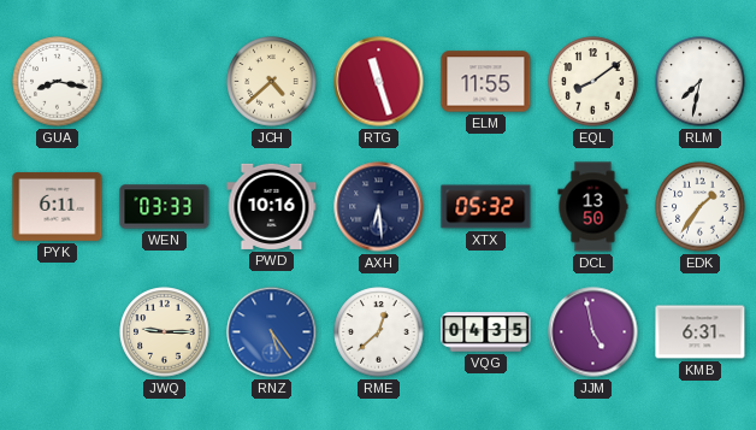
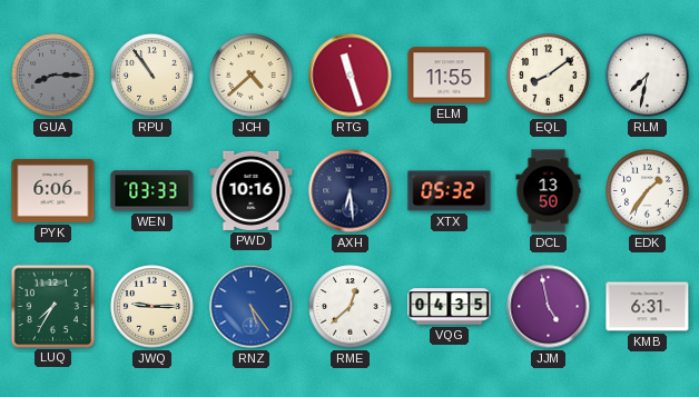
GUA: 8:17 -> 8:15
GUA dial: white -> grey
RPU: none -> 10:54
PYK: 6:11 -> 6:06
LUQ: none -> 7:35
